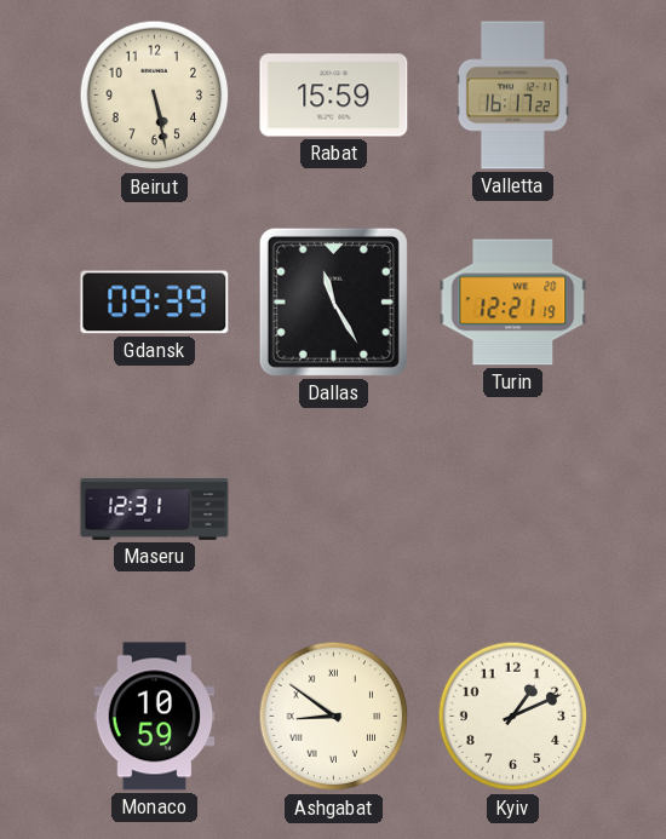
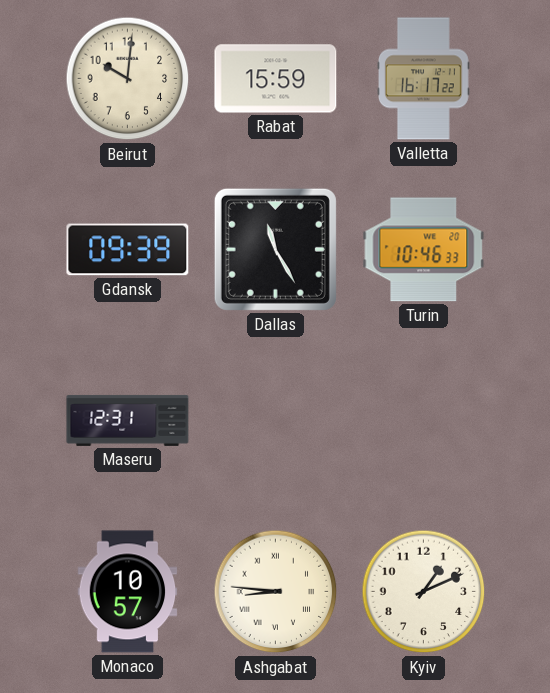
Beirut: 5:28 -> 10:01
Turin: 12:21 -> 10:46
Monaco: 10:59 -> 10:57
Ashgabat: 8:51 -> 8:46
